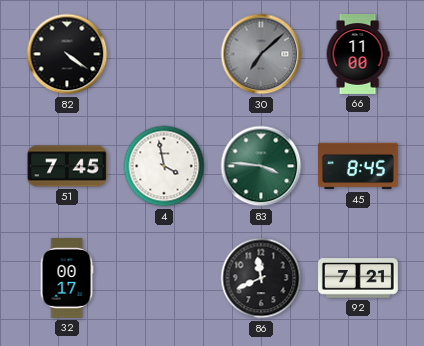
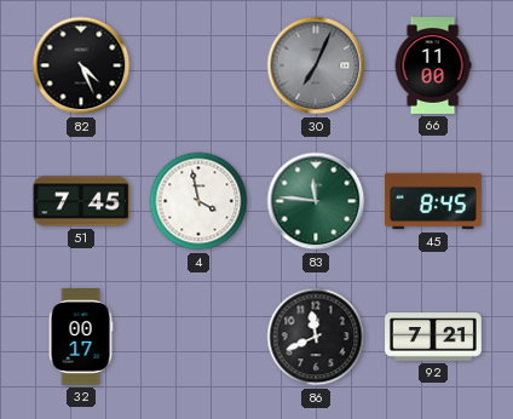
82: 4:21 -> 4:26
30: 7:08 -> 7:04
83: 3:46 -> 11:46
